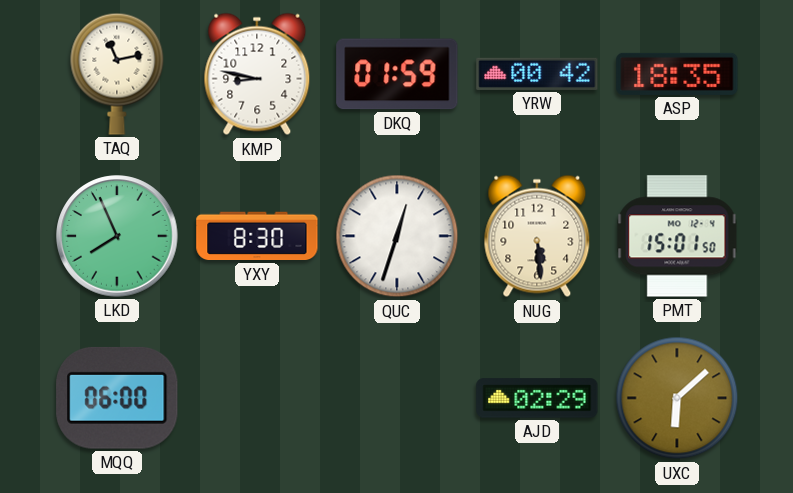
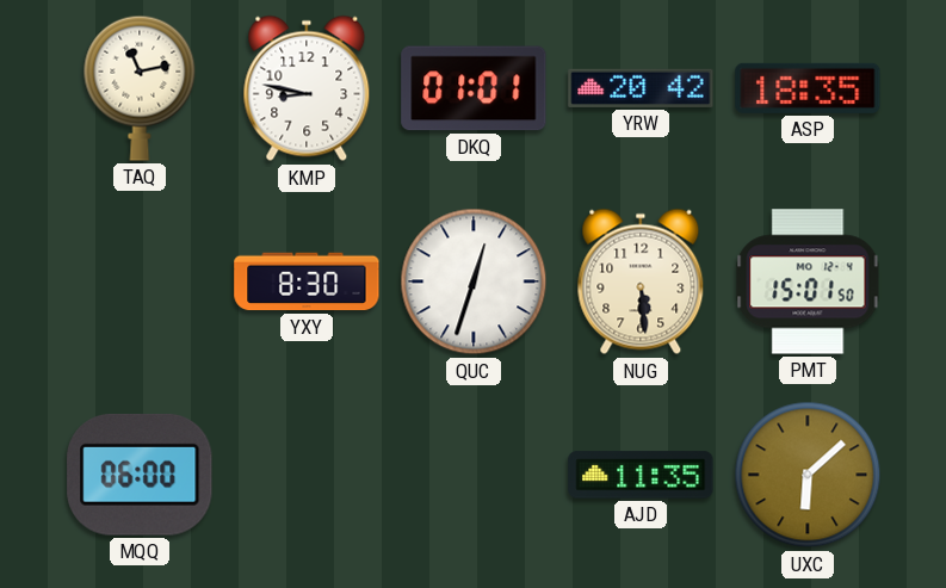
DKQ: 01:59 -> 01:01
YRW: 00:42 -> 20:42
LKD: 7:56 -> none
AJD: 02:29 -> 11:35
